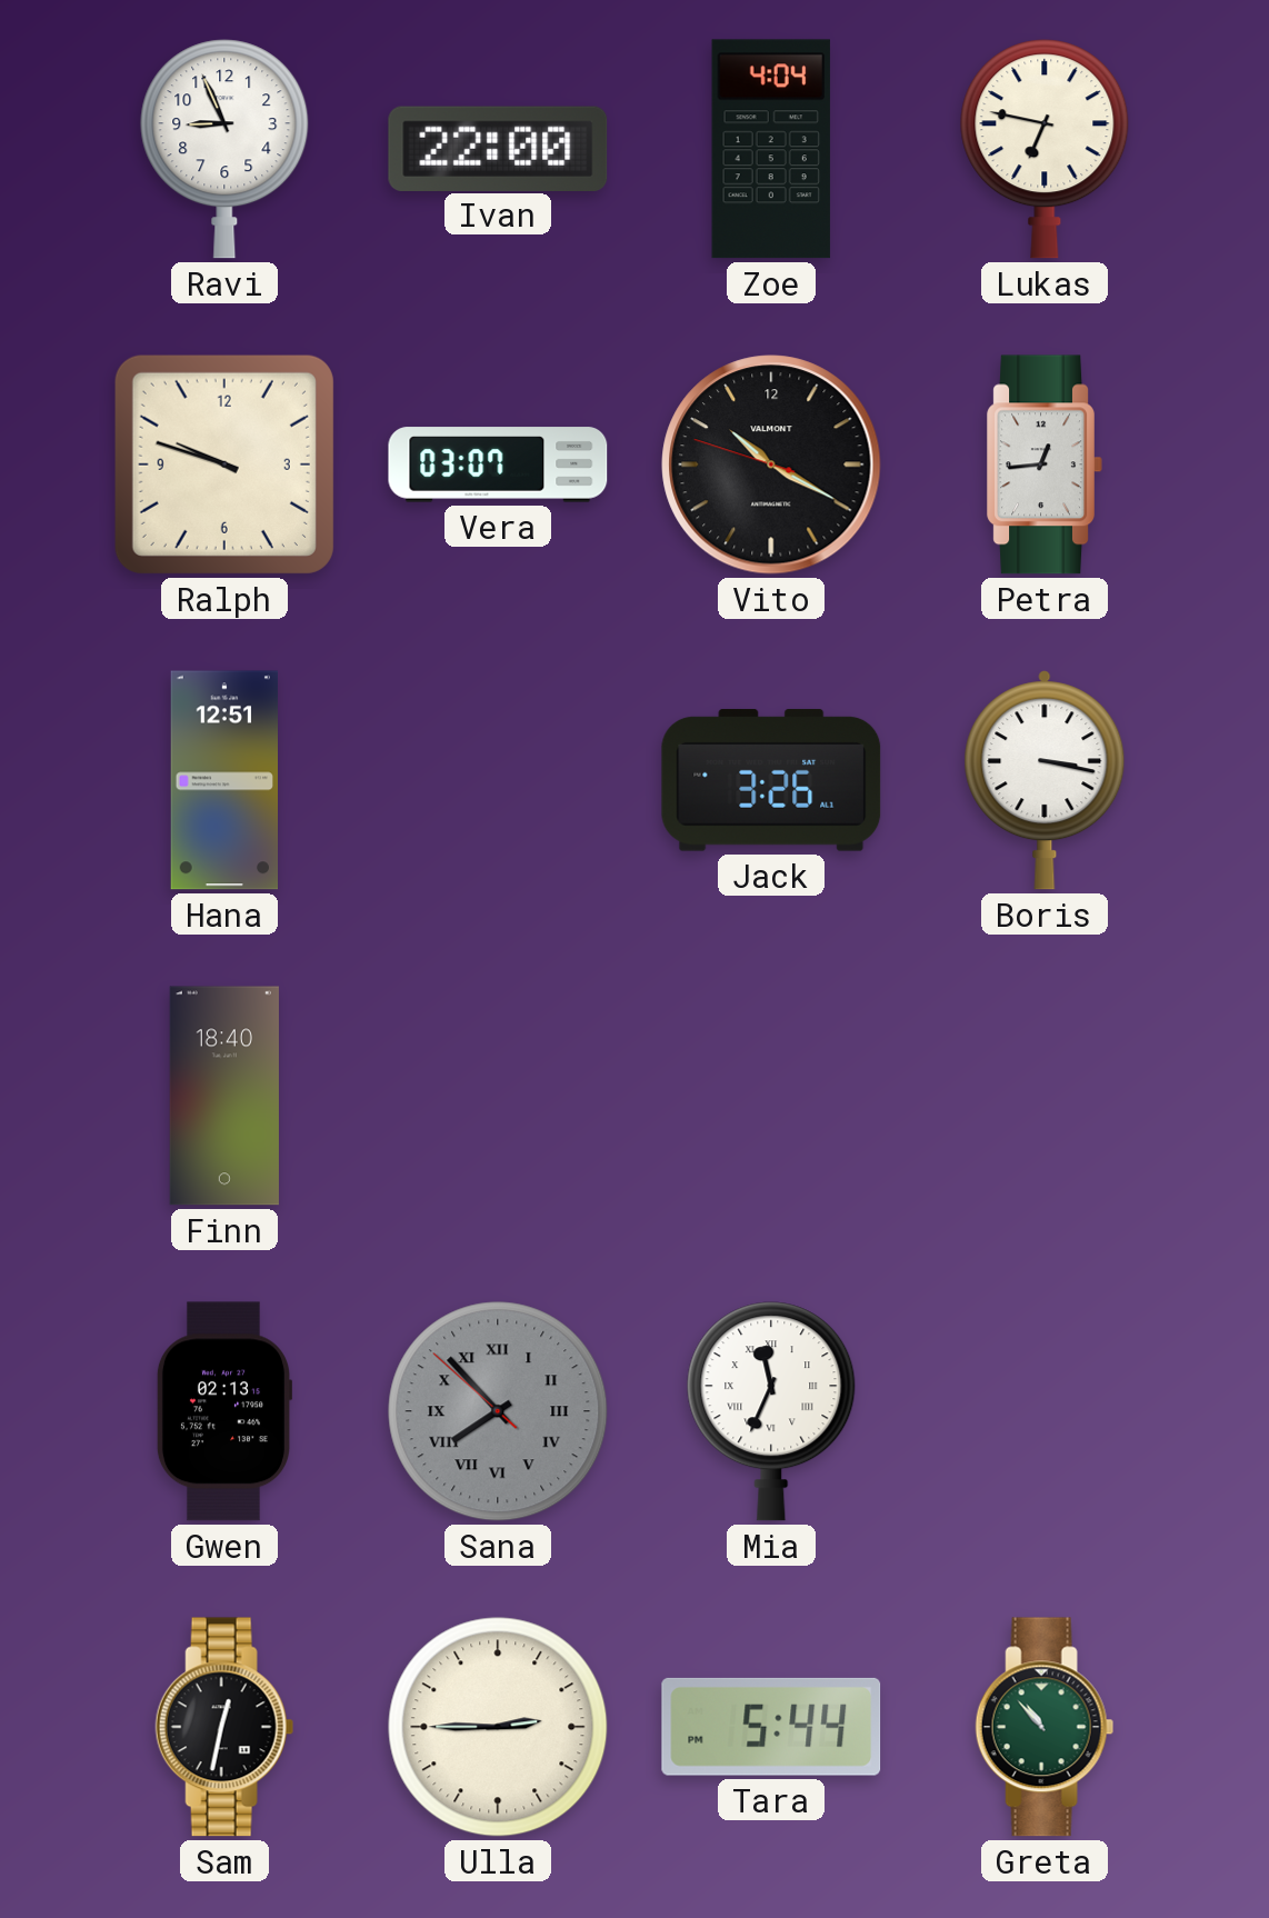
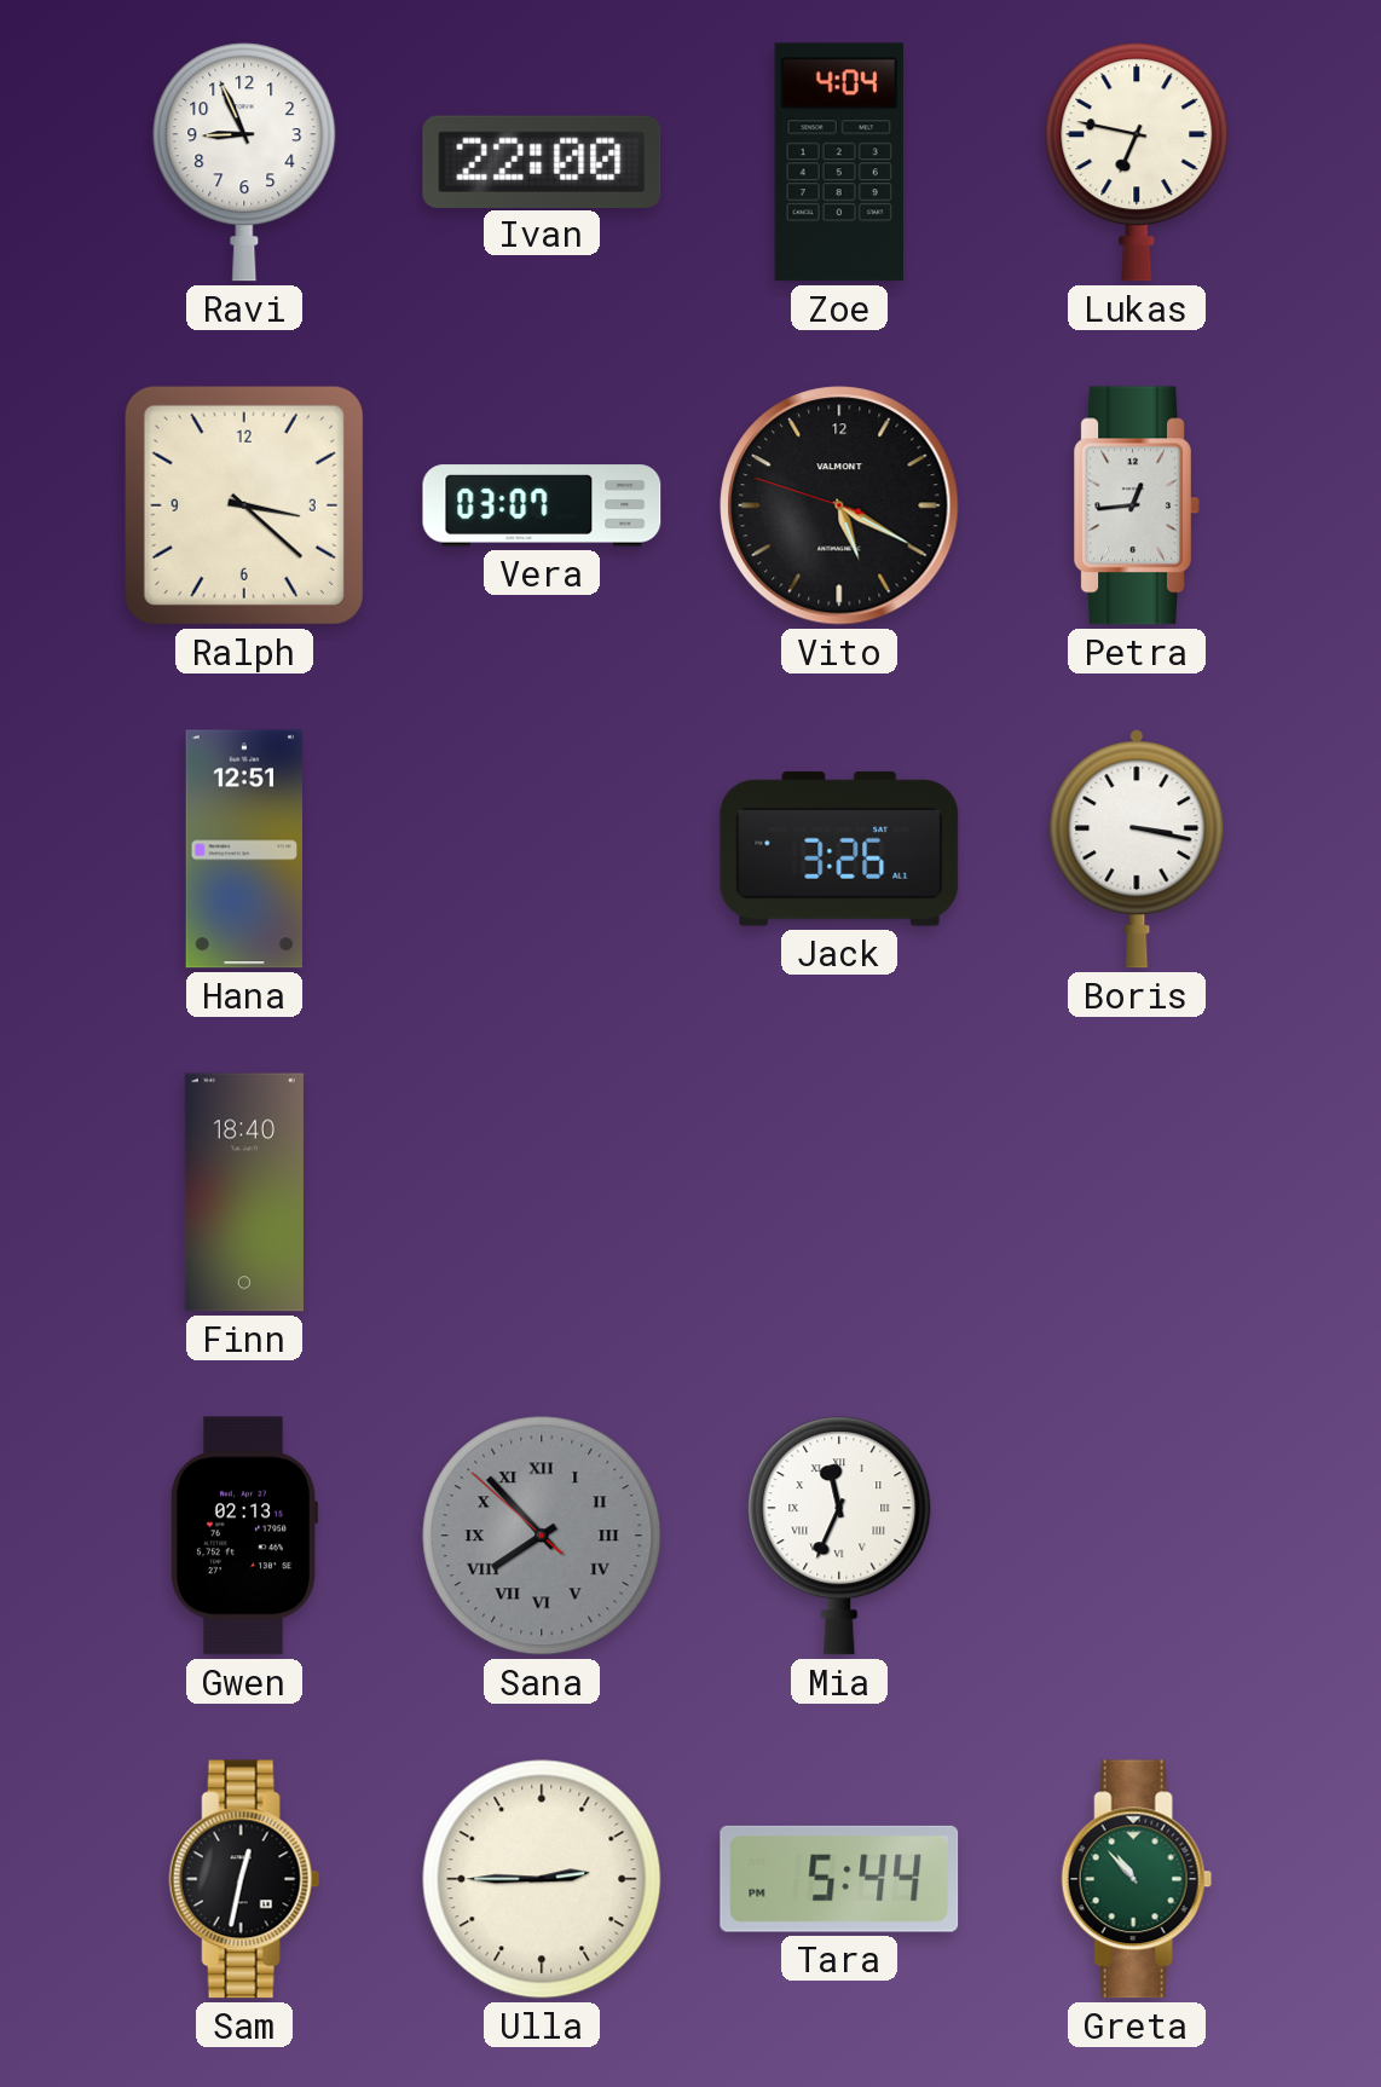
Ralph: 9:48 -> 3:22
Vito: 10:19 -> 5:19
